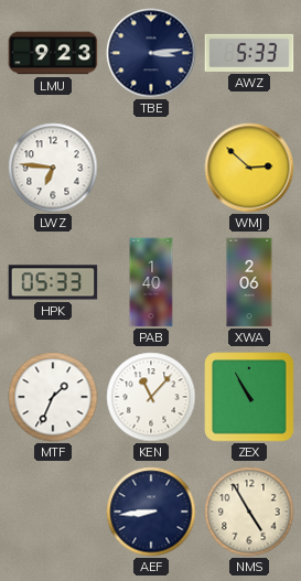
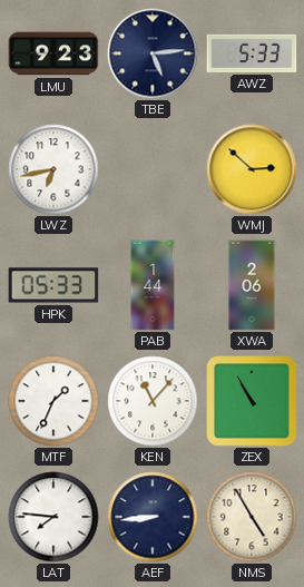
TBE: 3:14 -> 5:14
LWZ: 6:46 -> 6:43
PAB: 1:40 -> 1:44
LAT: none -> 7:46
